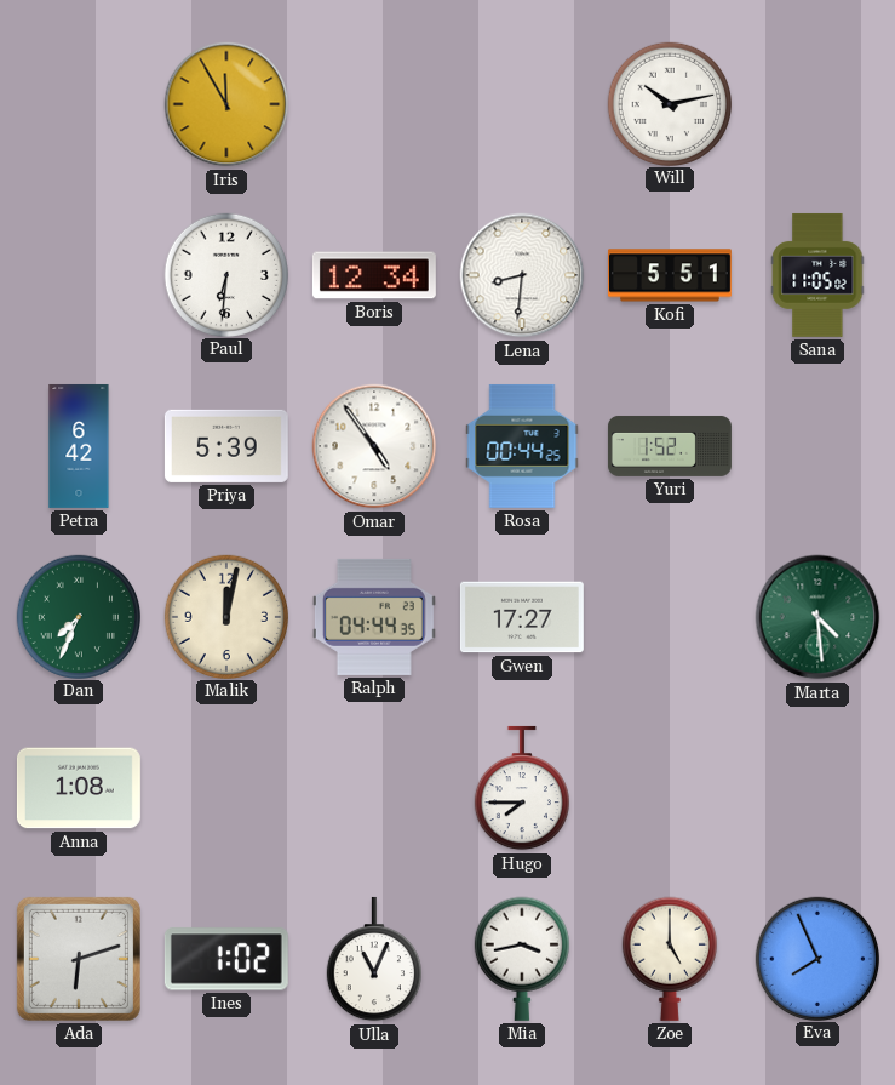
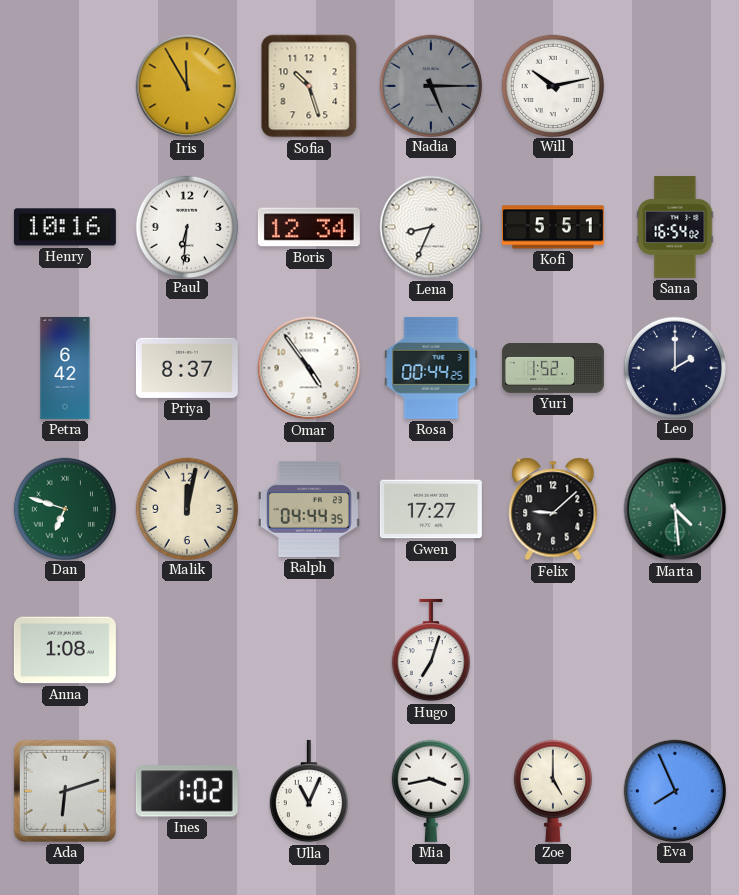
Sofia: none -> 10:27
Nadia: none -> 5:15
Henry: none -> 10:16
Lena: 8:31 -> 8:34
Sana: 11:05 -> 16:54
Priya: 5:39 -> 8:37
Leo: none -> 2:00
Dan: 7:34 -> 6:48
Felix: none -> 9:08
Hugo: 7:45 -> 7:03
